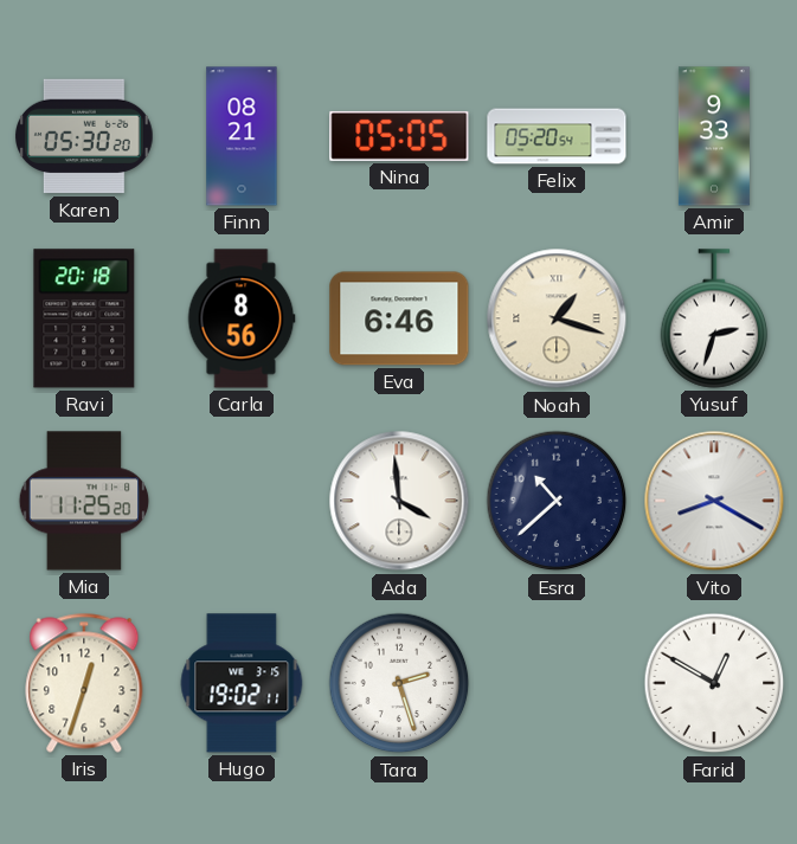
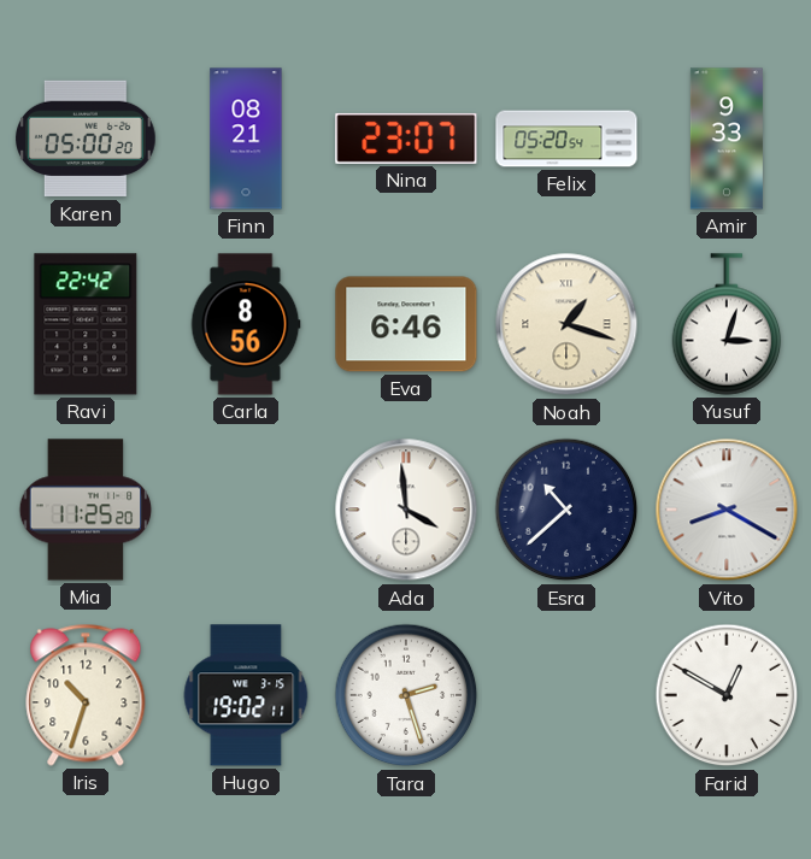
Karen: 05:30 -> 05:00
Nina: 05:05 -> 23:07
Ravi: 20:18 -> 22:42
Yusuf: 2:33 -> 3:03
Iris: 12:33 -> 10:33
